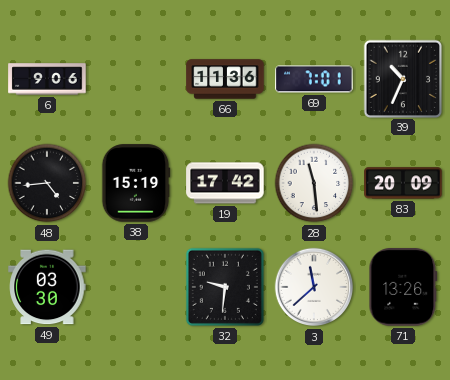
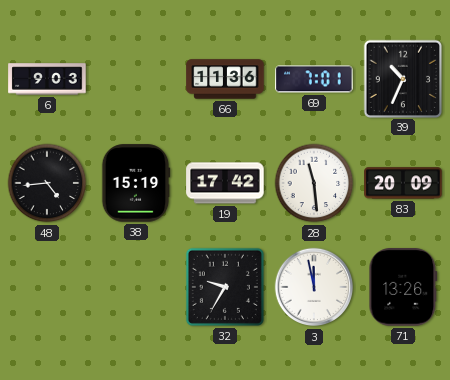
6: 9:06 -> 9:03
49: 03:30 -> none
32: 9:31 -> 9:35
3: 11:38 -> 11:58
